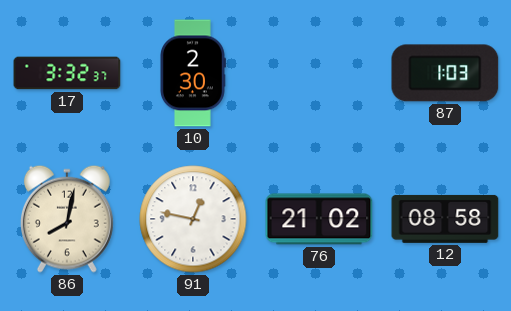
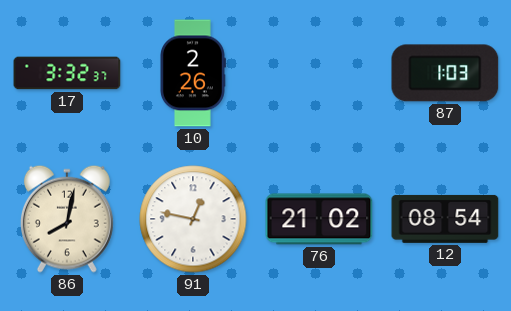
10: 2:30 -> 2:26
12: 08:58 -> 08:54
